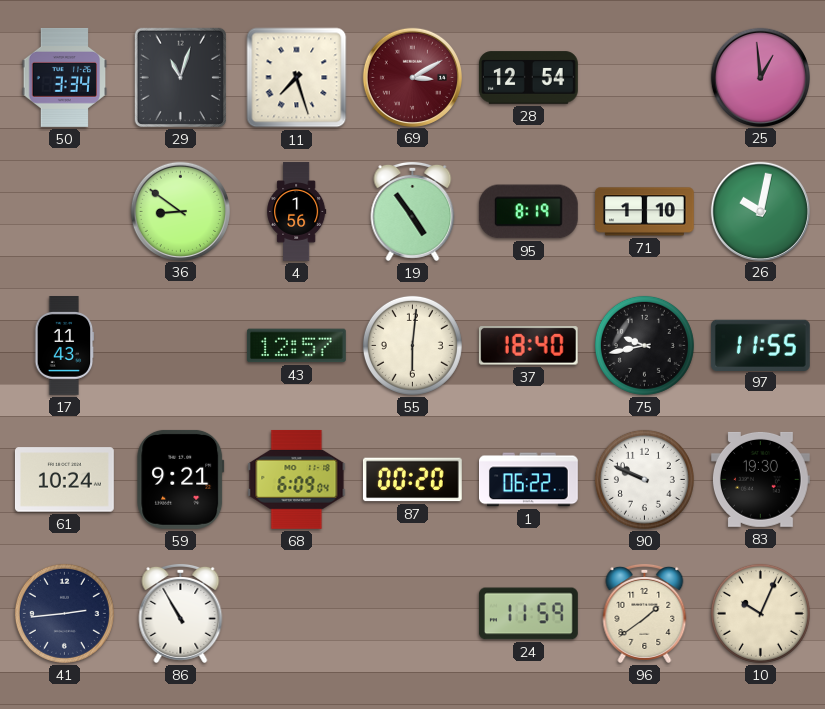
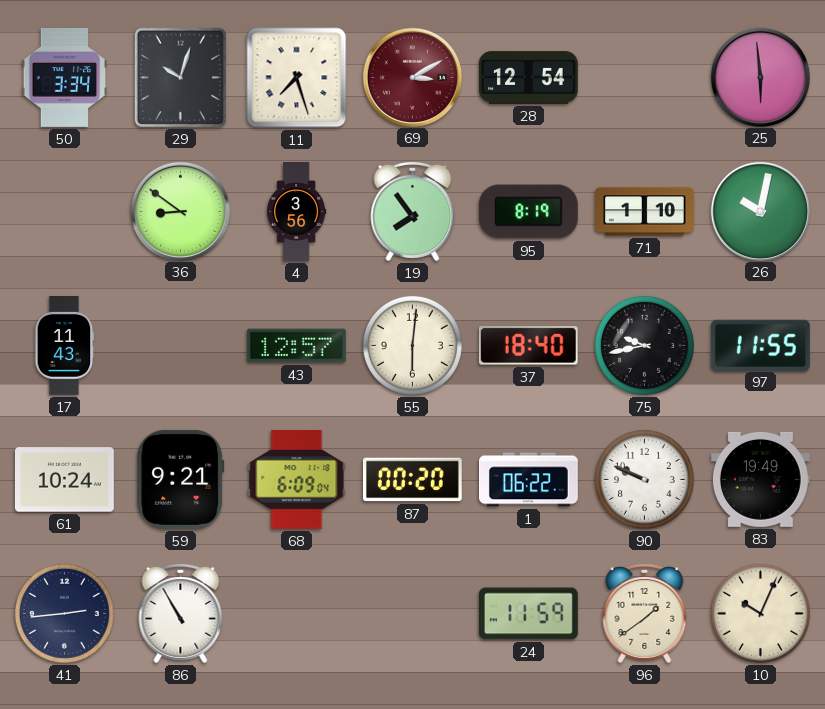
29: 11:03 -> 10:03
25: 12:59 -> 5:59
4: 1:56 -> 3:56
19: 4:54 -> 7:54
83: 19:30 -> 19:49
